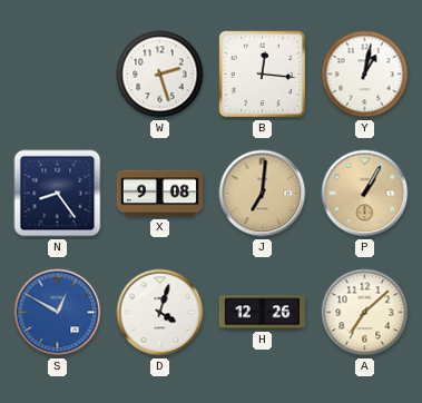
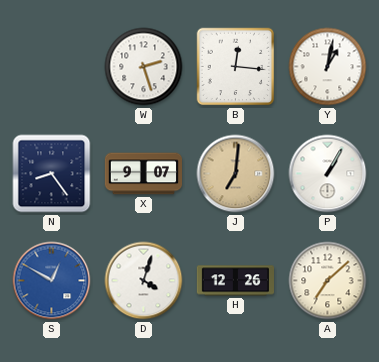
X: 9:08 -> 9:07
P dial: champagne -> white
